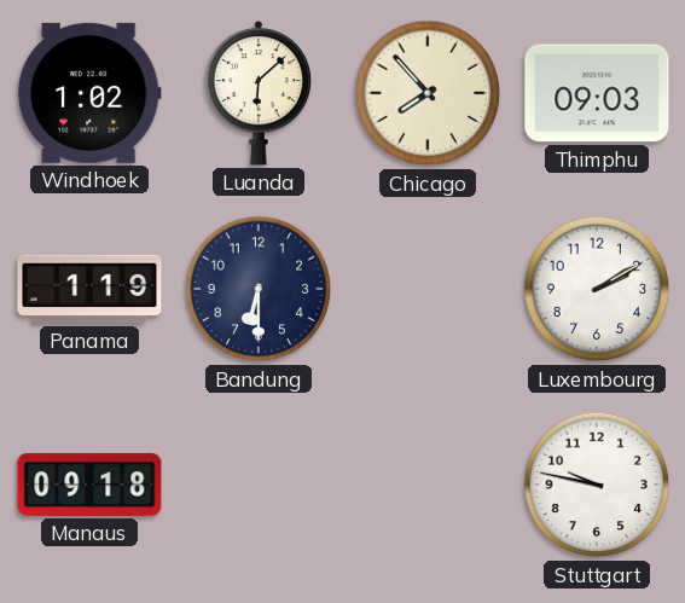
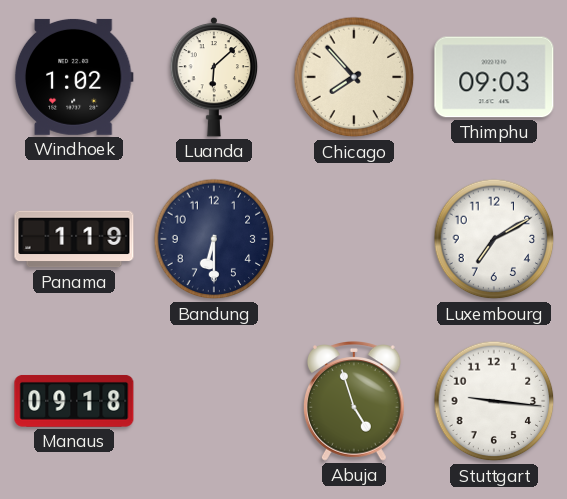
Luxembourg: 2:10 -> 7:10
Abuja: none -> 4:57
Stuttgart: 9:47 -> 9:16
